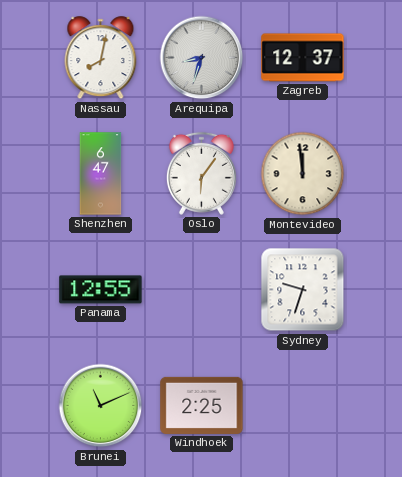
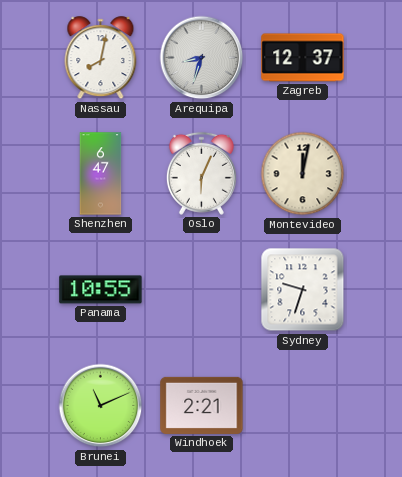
Oslo: 6:06 -> 6:04
Montevideo: 11:59 -> 12:02
Panama: 12:55 -> 10:55
Windhoek: 2:25 -> 2:21
